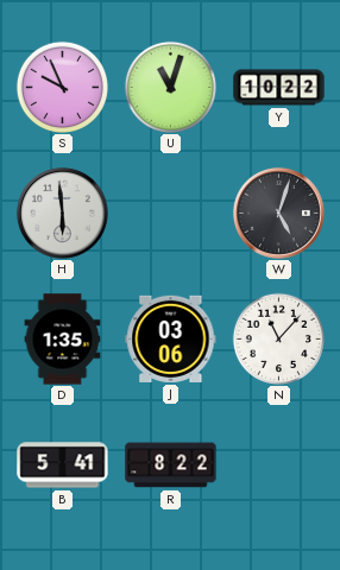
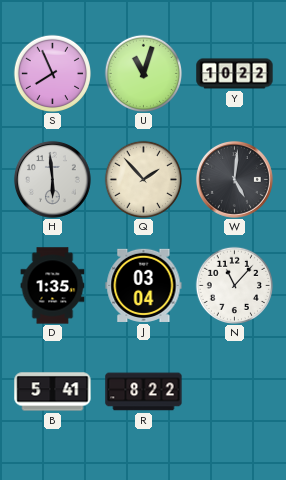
S: 9:56 -> 7:56
Q: none -> 1:53
W: 5:03 -> 5:01
J: 03:06 -> 03:04
